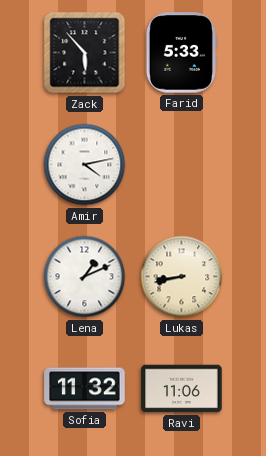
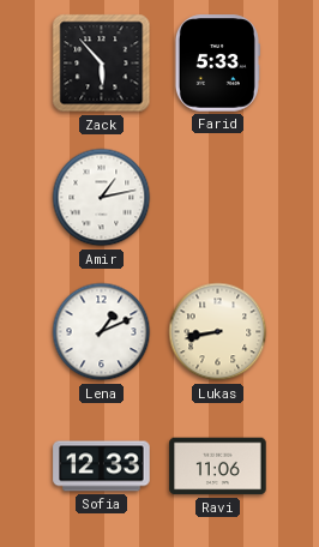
Amir: 4:13 -> 1:13
Sofia: 11:32 -> 12:33
